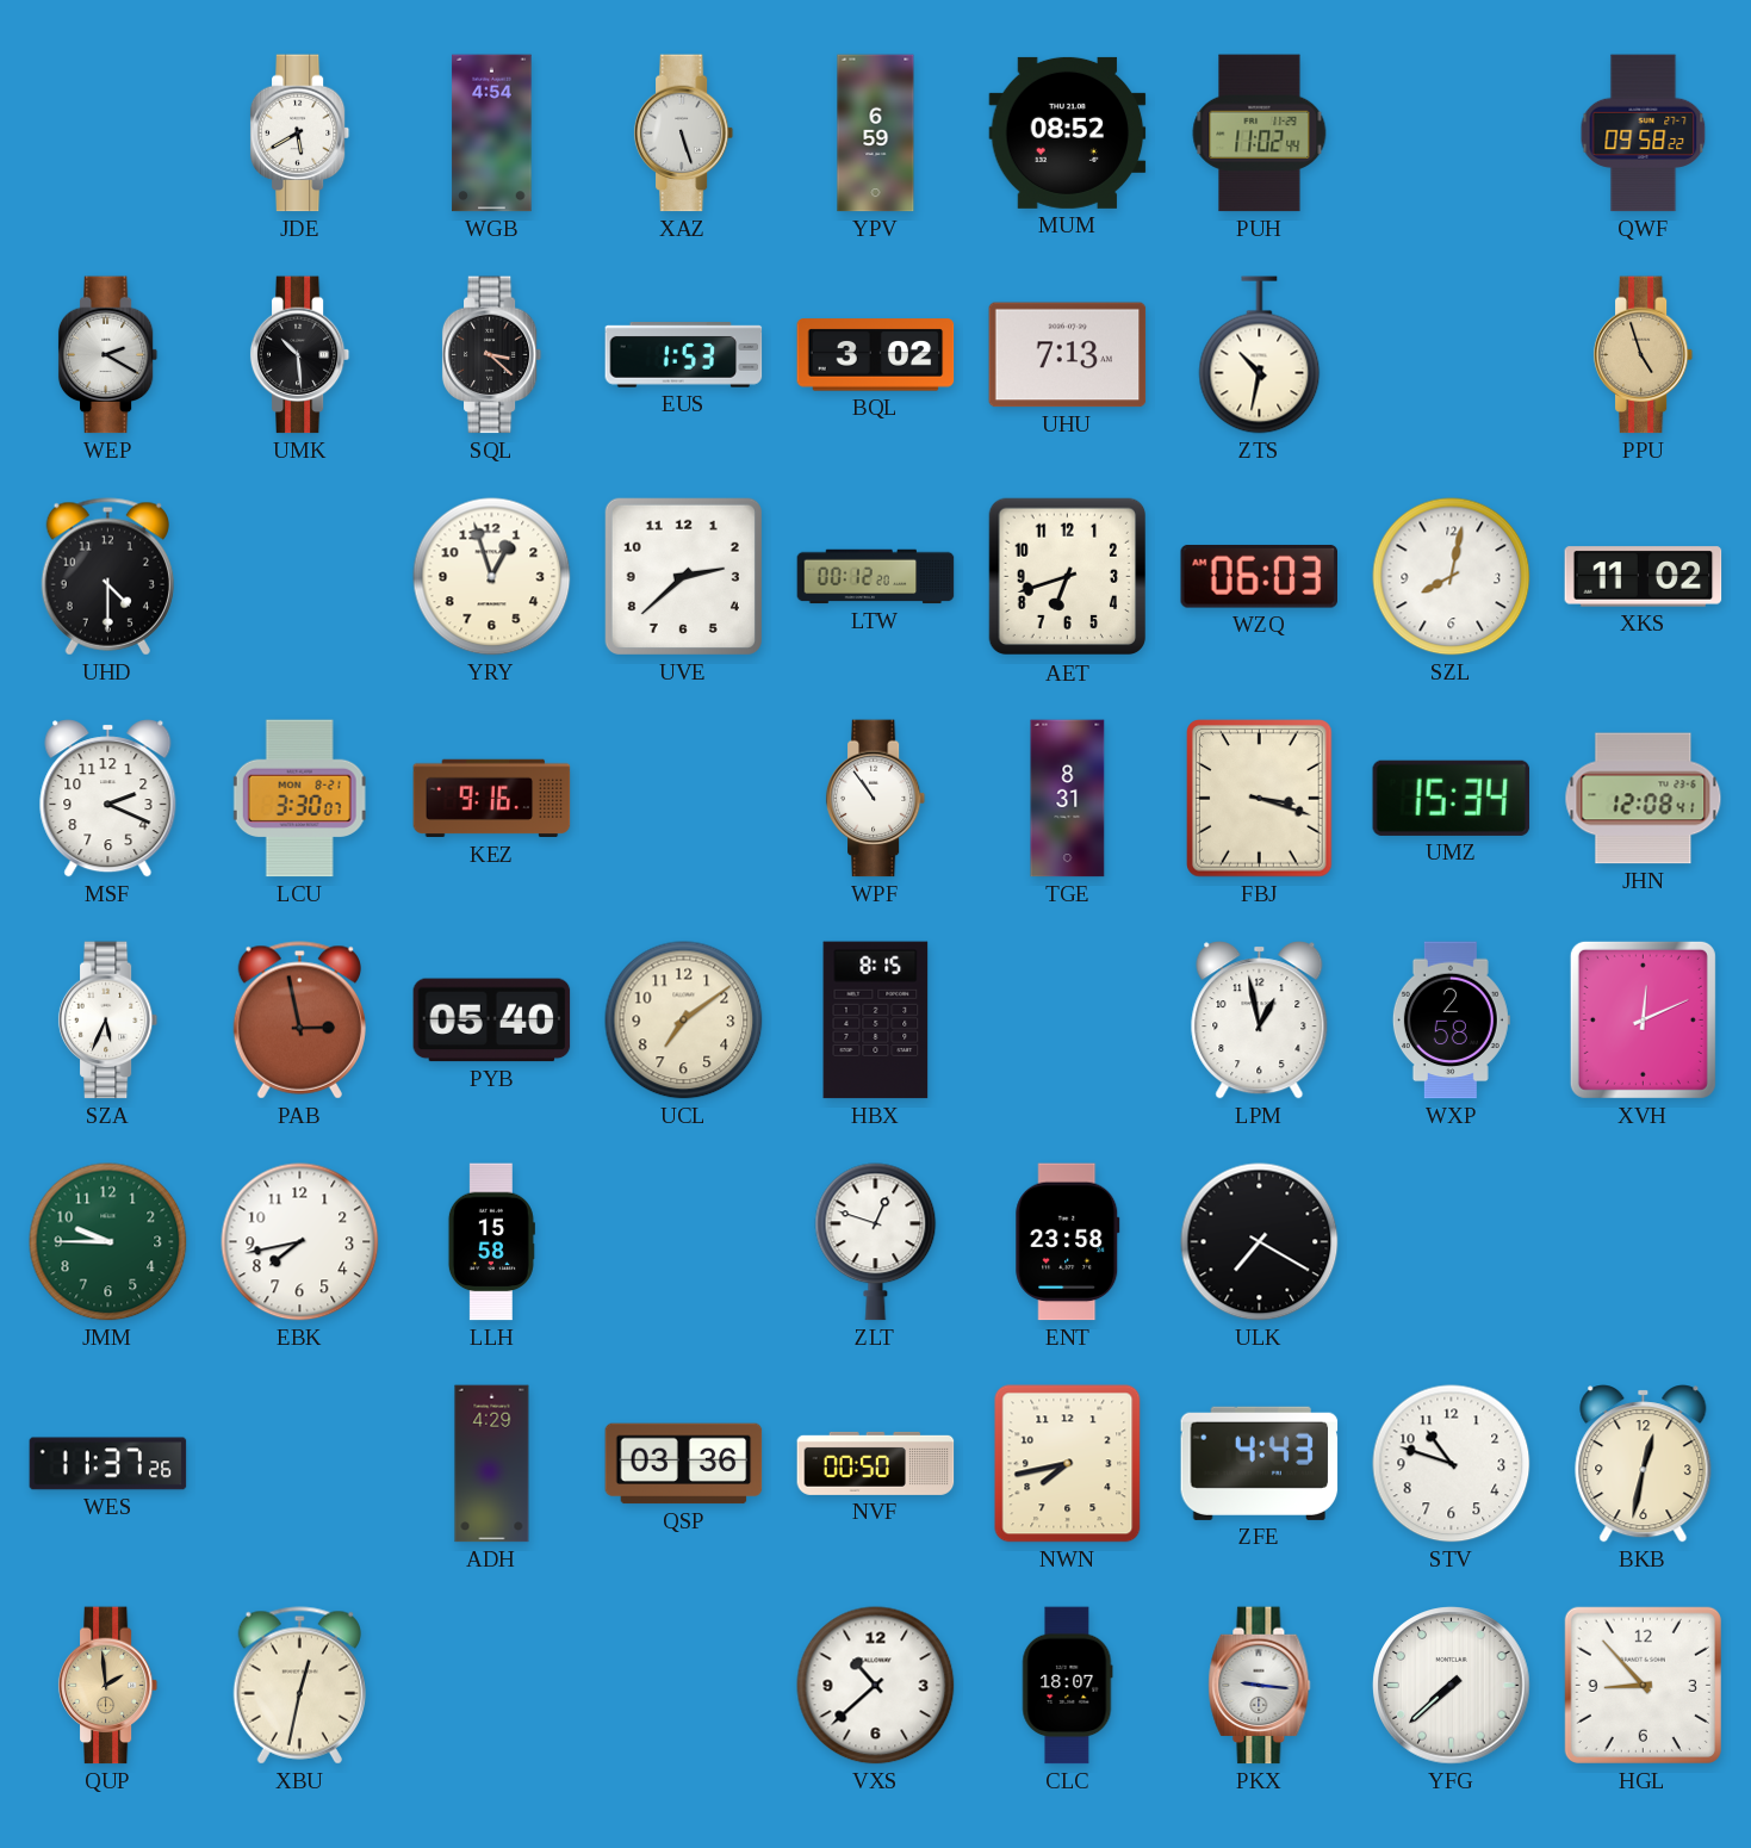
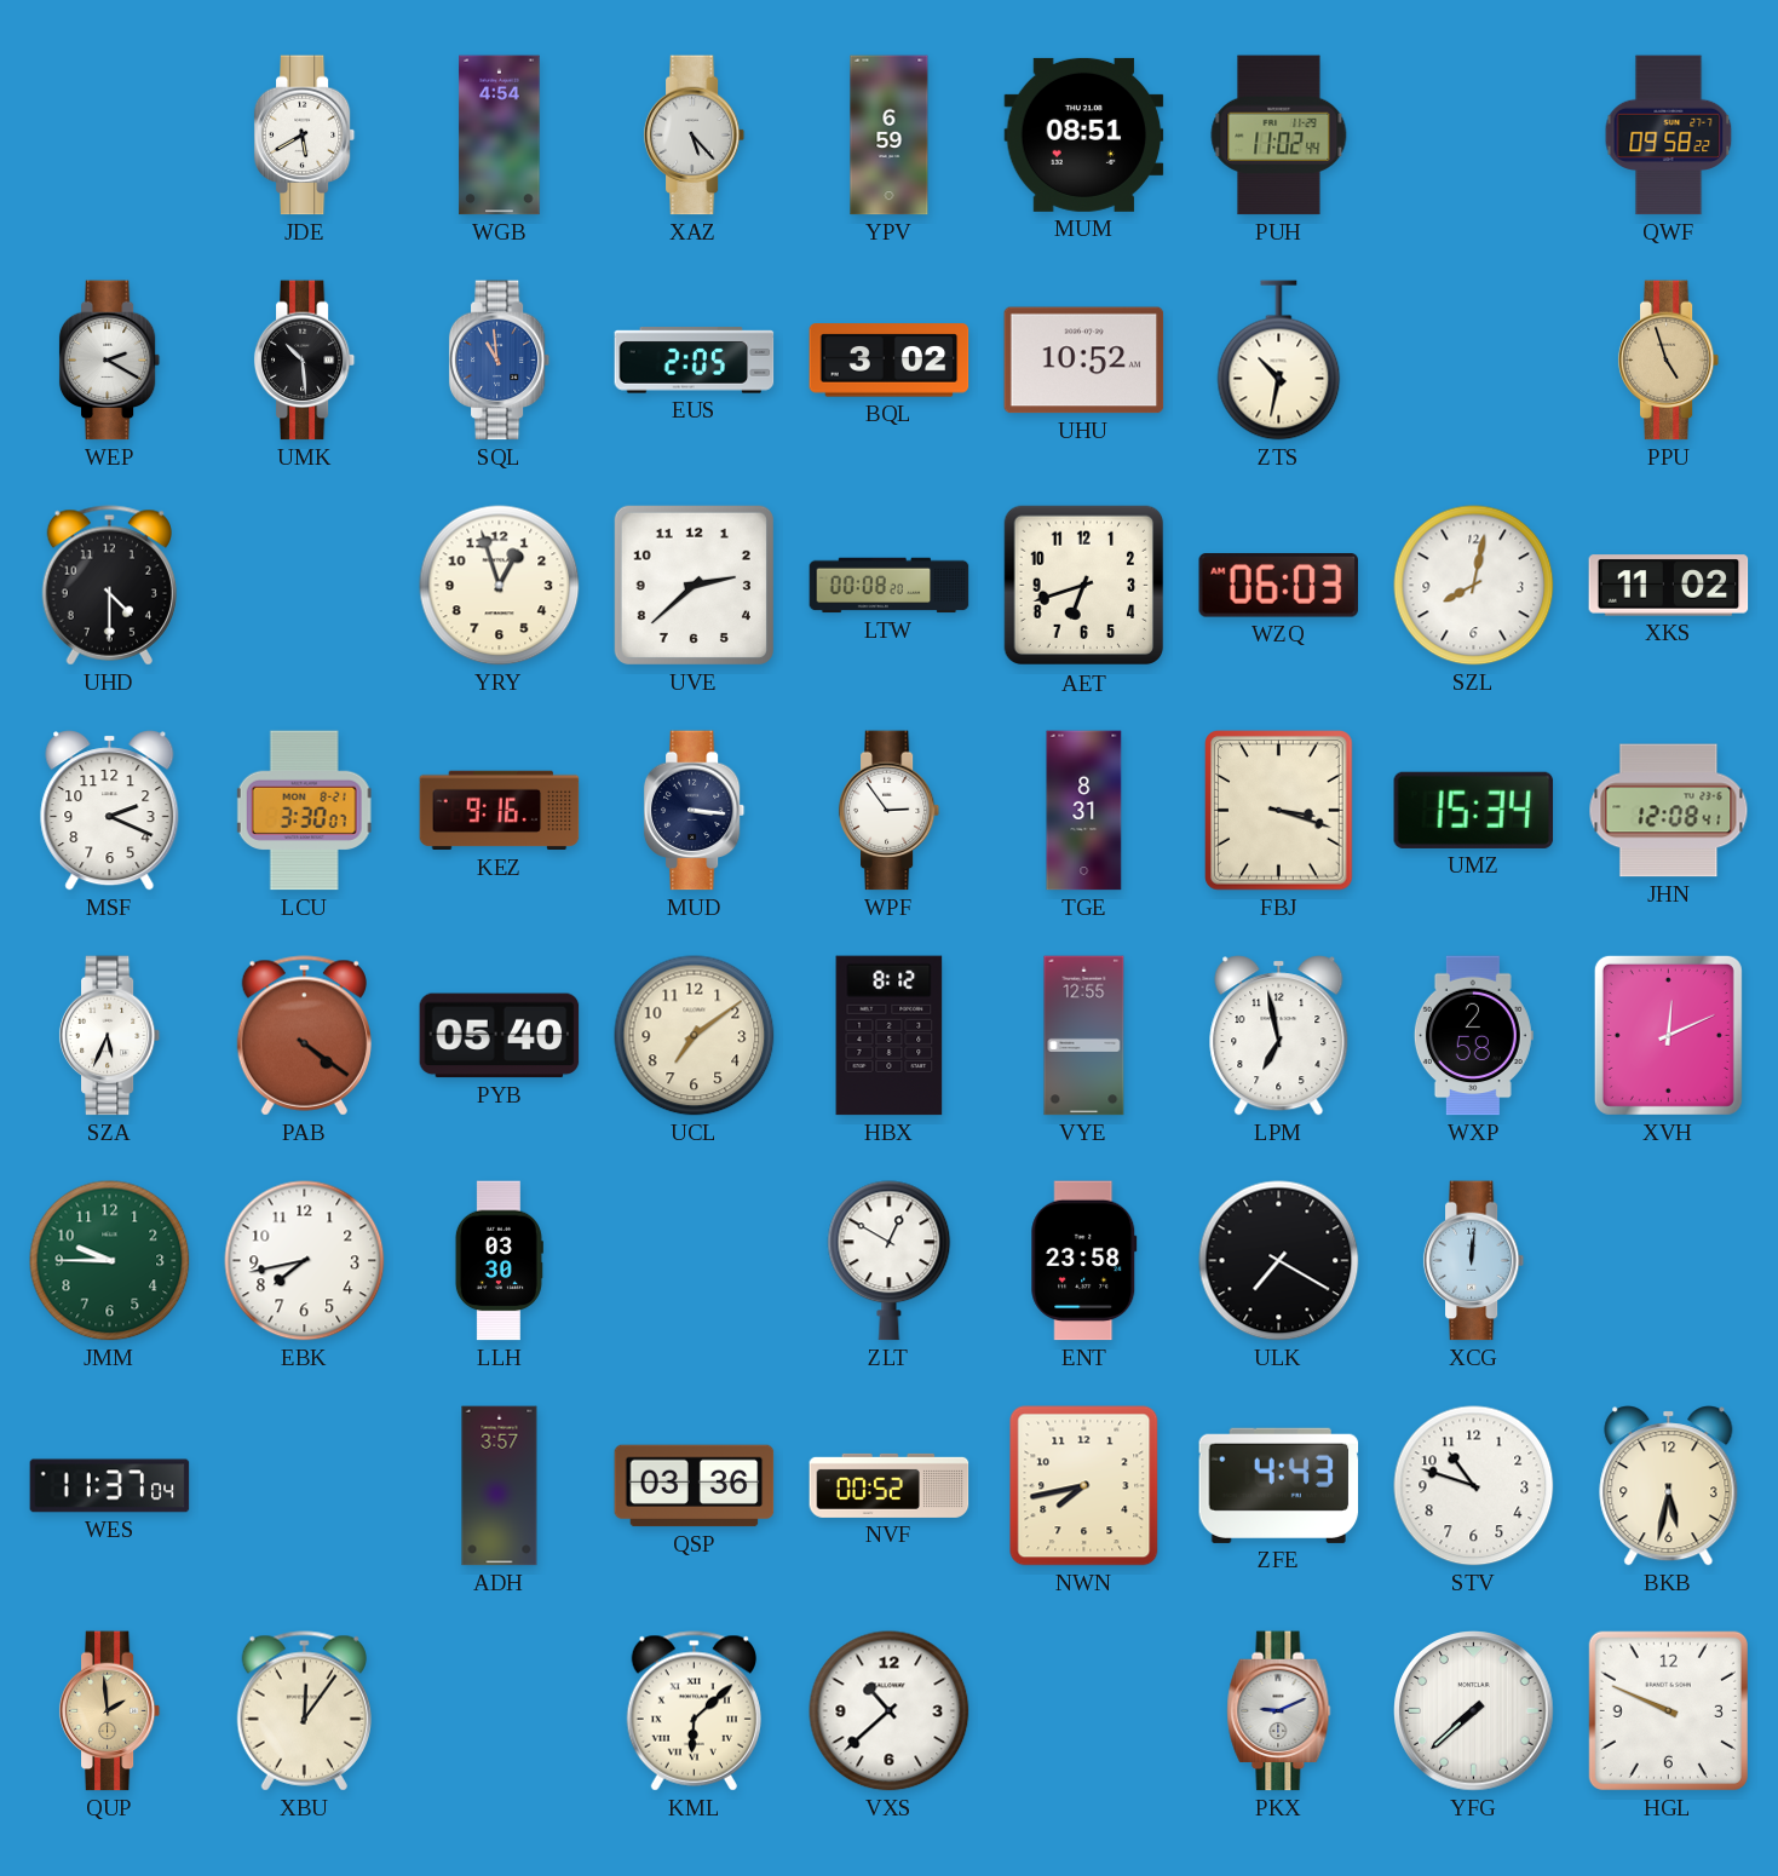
XAZ: 5:27 -> 5:23
MUM: 08:52 -> 08:51
SQL: 3:22 -> 10:59
SQL dial: black -> blue
EUS: 1:53 -> 2:05
UHU: 7:13 -> 10:52
LTW: 00:12 -> 00:08
MUD: none -> 3:16
WPF: 10:54 -> 2:54
PAB: 2:58 -> 4:21
HBX: 8:15 -> 8:12
VYE: none -> 12:55
LPM: 12:58 -> 6:58
LLH: 15:58 -> 03:30
ZLT: 12:48 -> 12:50
XCG: none -> 12:01
WES: 11:37:26 -> 11:37:04
ADH: 4:29 -> 3:57
NVF: 00:50 -> 00:52
BKB: 12:32 -> 5:32
XBU: 12:32 -> 12:06
KML: none -> 6:08
CLC: 18:07 -> none
PKX: 9:16 -> 9:11
HGL: 8:53 -> 9:49
